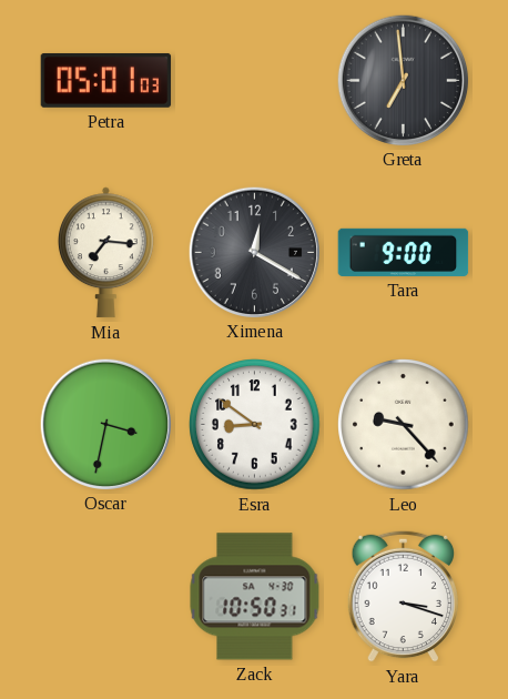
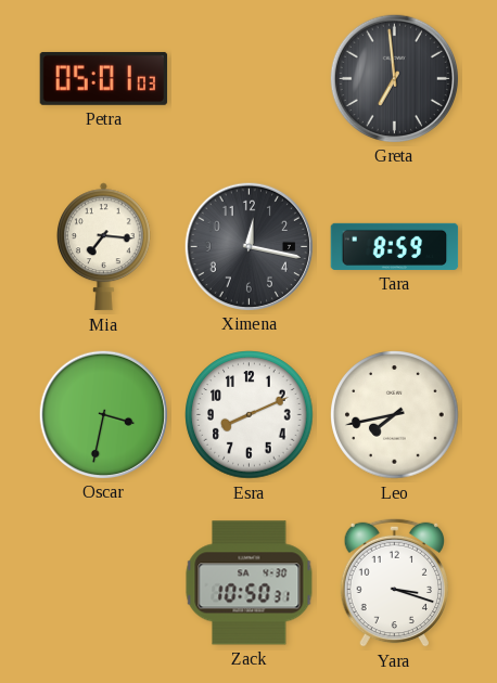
Ximena: 12:20 -> 12:17
Tara: 9:00 -> 8:59
Esra: 8:51 -> 8:11
Leo: 9:23 -> 7:43
